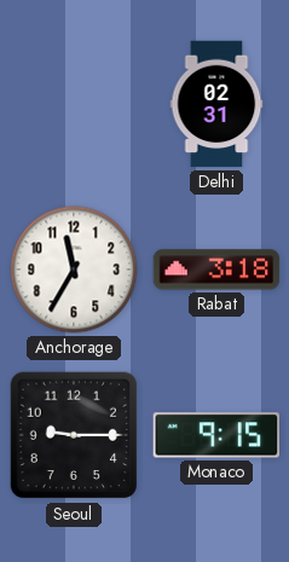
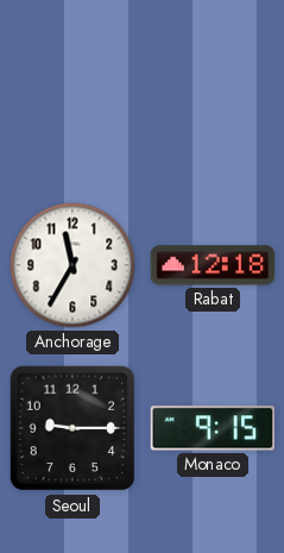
Delhi: 02:31 -> none
Rabat: 3:18 -> 12:18
